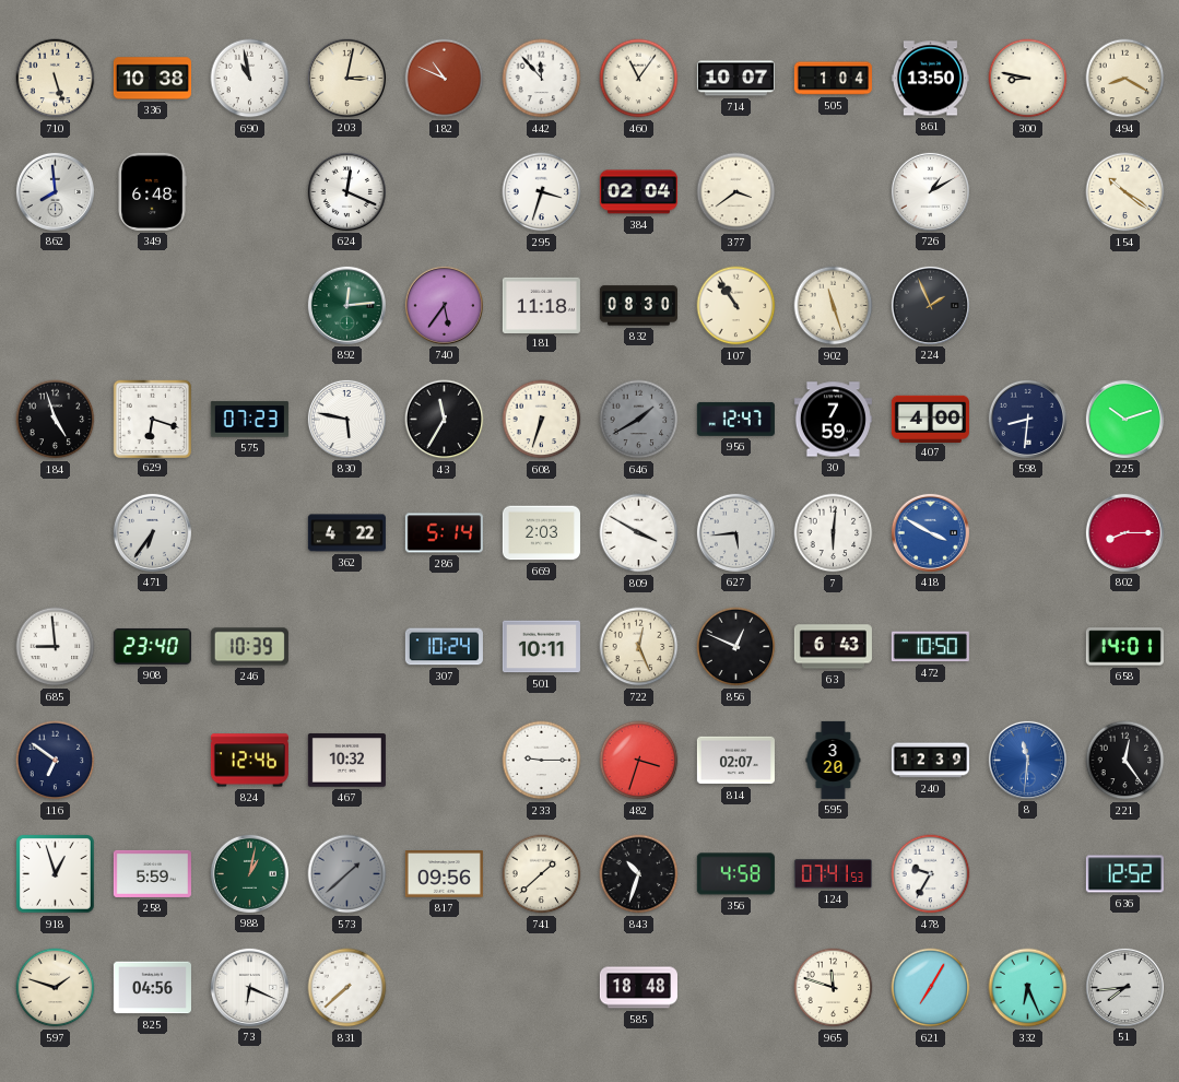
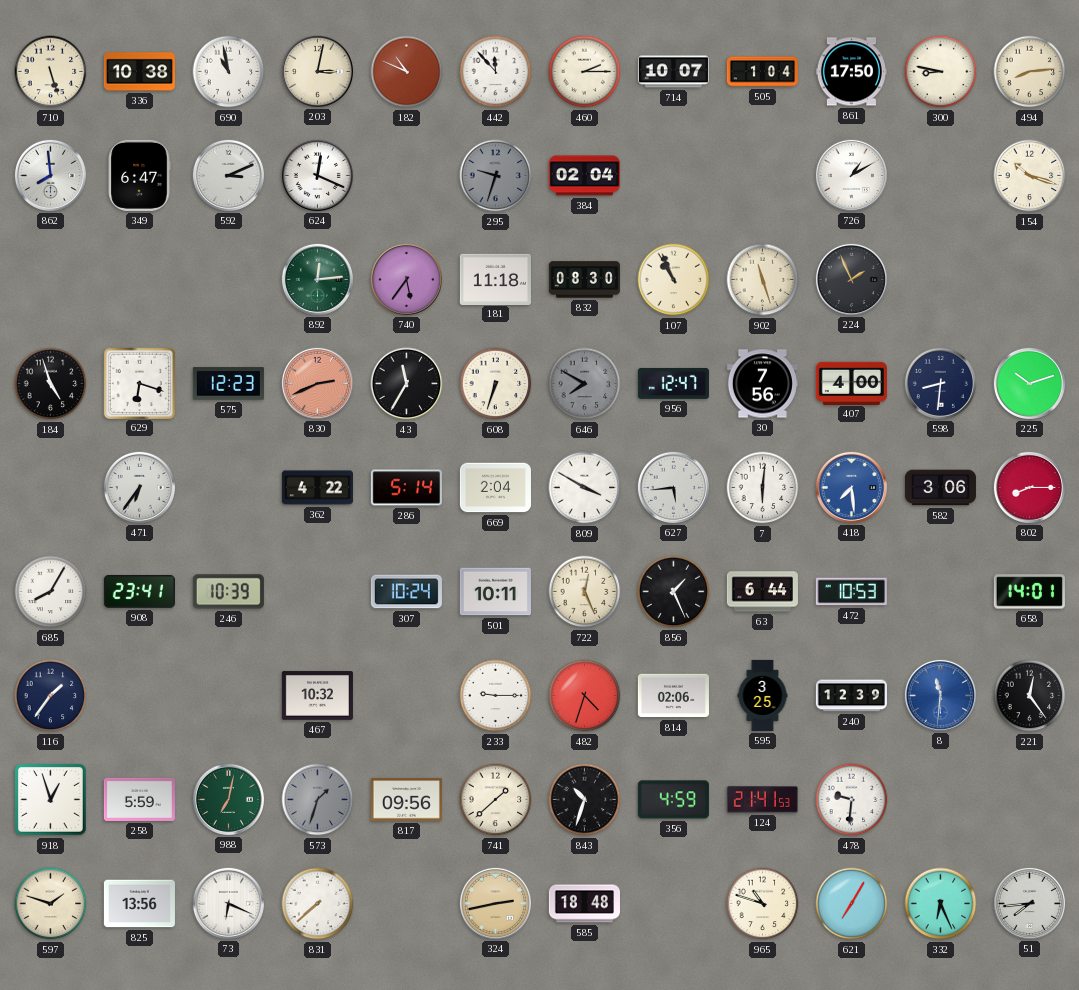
460: 11:06 -> 2:15
861: 13:50 -> 17:50
494: 8:20 -> 8:14
349: 6:48 -> 6:47
592: none -> 3:11
295: 3:33 -> 9:33
295 dial: white -> grey
377: 3:39 -> none
154: 10:21 -> 10:18
107: 10:54 -> 10:56
575: 07:23 -> 12:23
830: 5:47 -> 2:41
830 dial: white -> salmon
646: 1:40 -> 7:50
30: 7:59 -> 7:56
669: 2:03 -> 2:04
418: 3:50 -> 7:29
582: none -> 3:06
685: 8:59 -> 8:05
908: 23:40 -> 23:41
856: 12:49 -> 1:26
63: 6:43 -> 6:44
472: 10:50 -> 10:53
116: 6:51 -> 1:36
824: 12:46 -> none
482: 3:33 -> 4:33
814: 02:07 -> 02:06
595: 3:20 -> 3:25
988: 1:02 -> 7:02
573: 1:38 -> 1:33
356: 4:58 -> 4:59
124: 07:41 -> 21:41
478: 9:35 -> 9:31
636: 12:52 -> none
825: 04:56 -> 13:56
324: none -> 2:43
965: 11:48 -> 10:48
